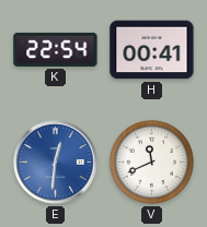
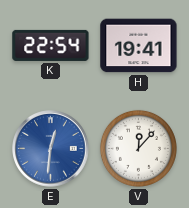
H: 00:41 -> 19:41
V: 11:41 -> 12:07
